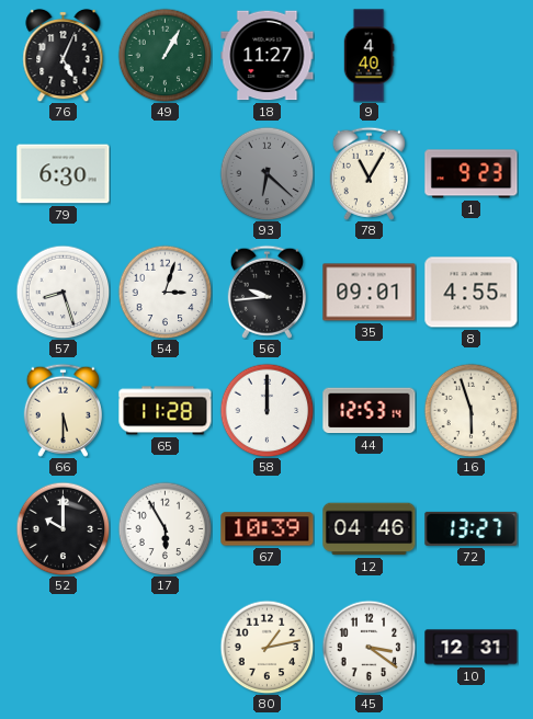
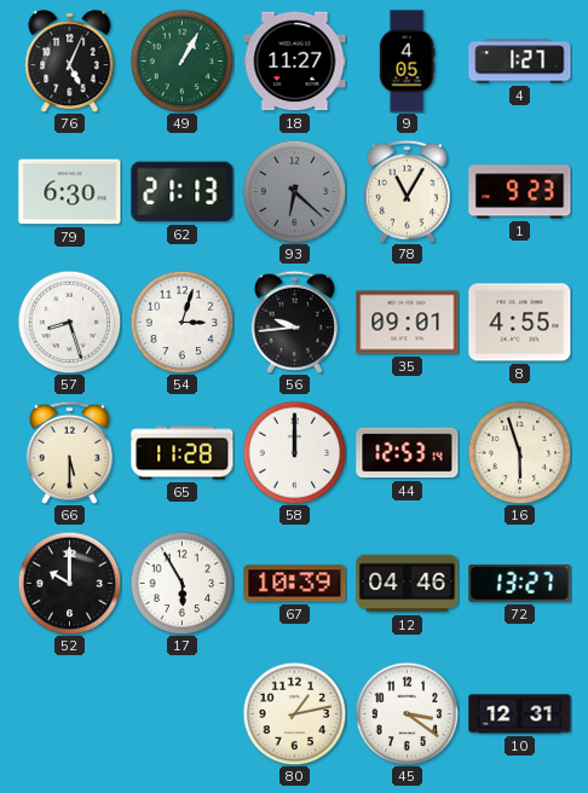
9: 4:40 -> 4:05
4: none -> 1:27
62: none -> 21:13
